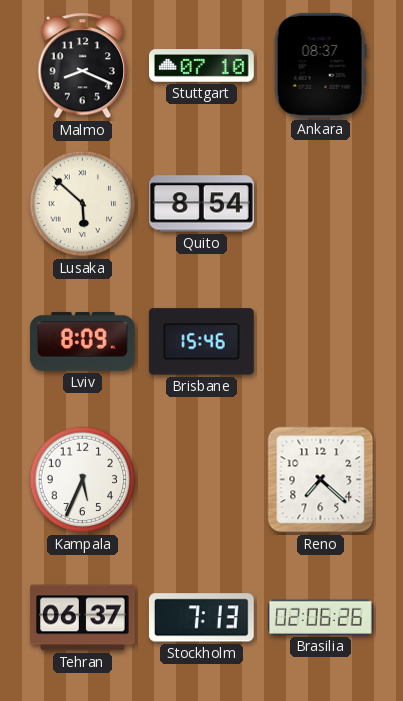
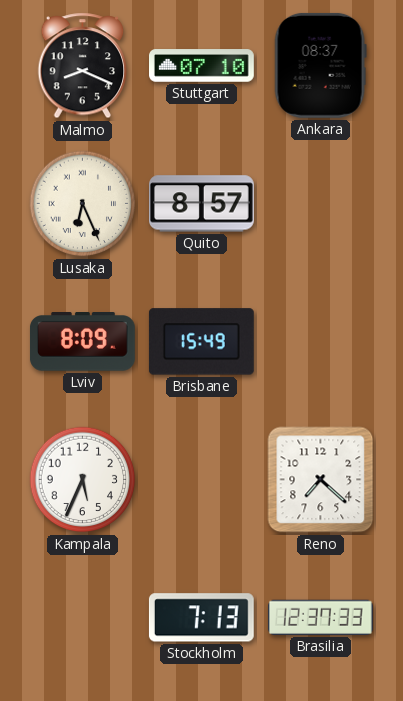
Lusaka: 5:52 -> 6:26
Quito: 8:54 -> 8:57
Brisbane: 15:46 -> 15:49
Tehran: 06:37 -> none
Brasilia: 02:06 -> 12:37
